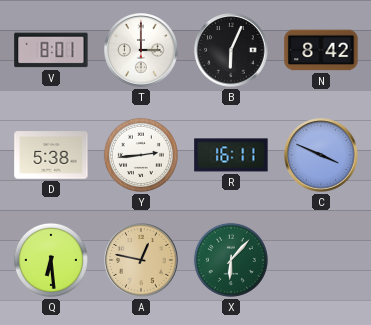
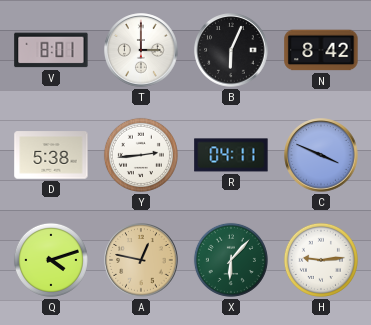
R: 16:11 -> 04:11
Q: 6:29 -> 4:12
H: none -> 9:14
